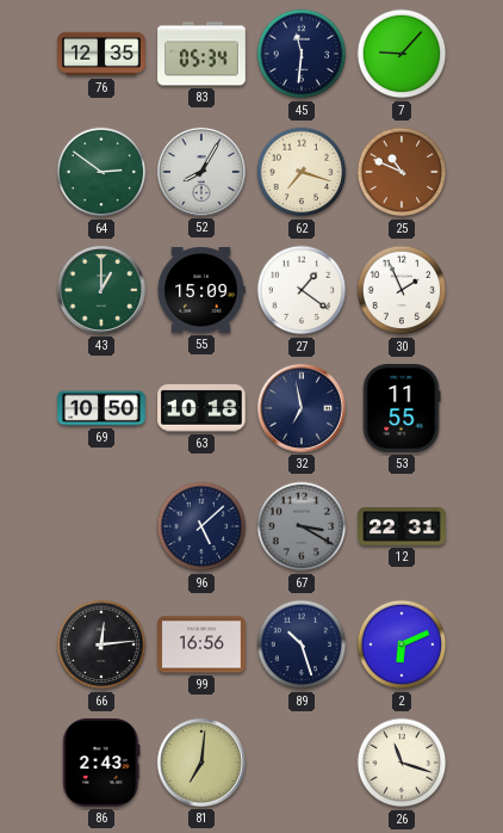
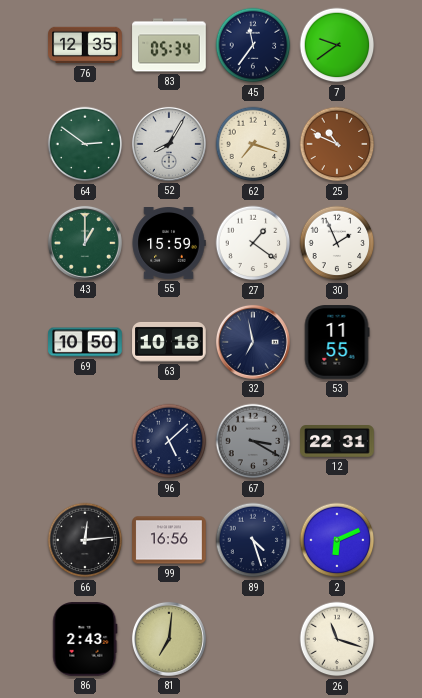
45: 11:31 -> 11:36
7: 9:07 -> 9:39
55: 15:09 -> 15:59
89: 10:27 -> 4:27
